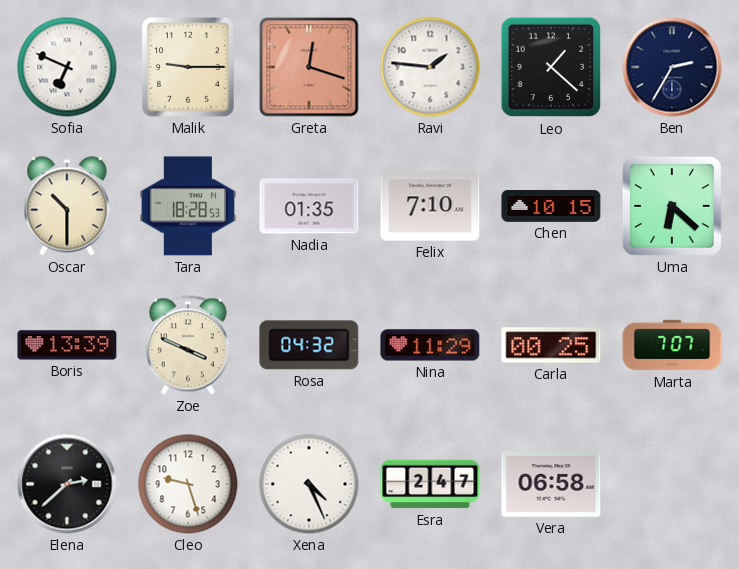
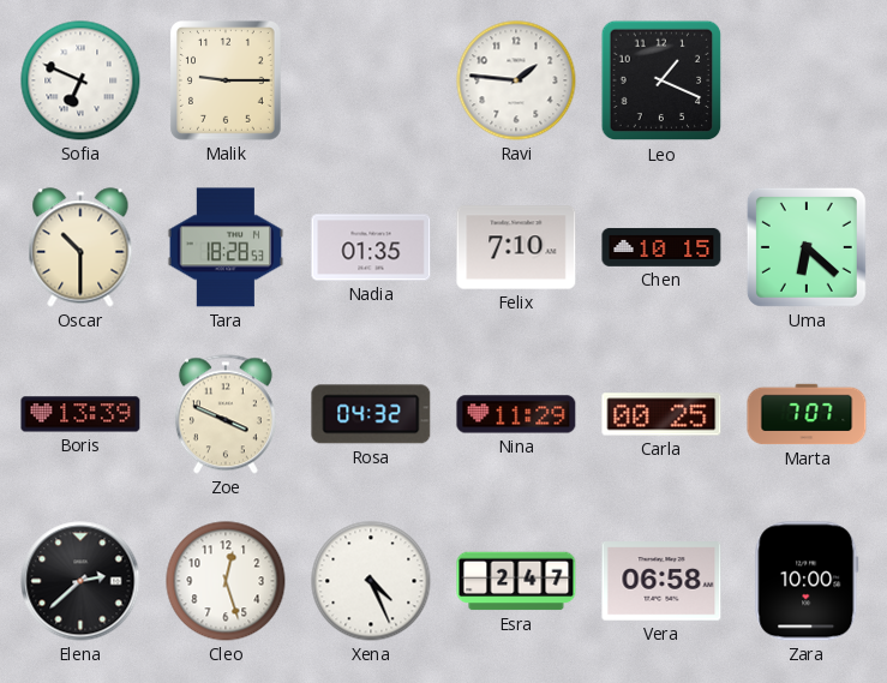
Greta: 12:18 -> none
Leo: 1:22 -> 1:19
Ben: 2:35 -> none
Cleo: 9:27 -> 12:27
Zara: none -> 10:00
